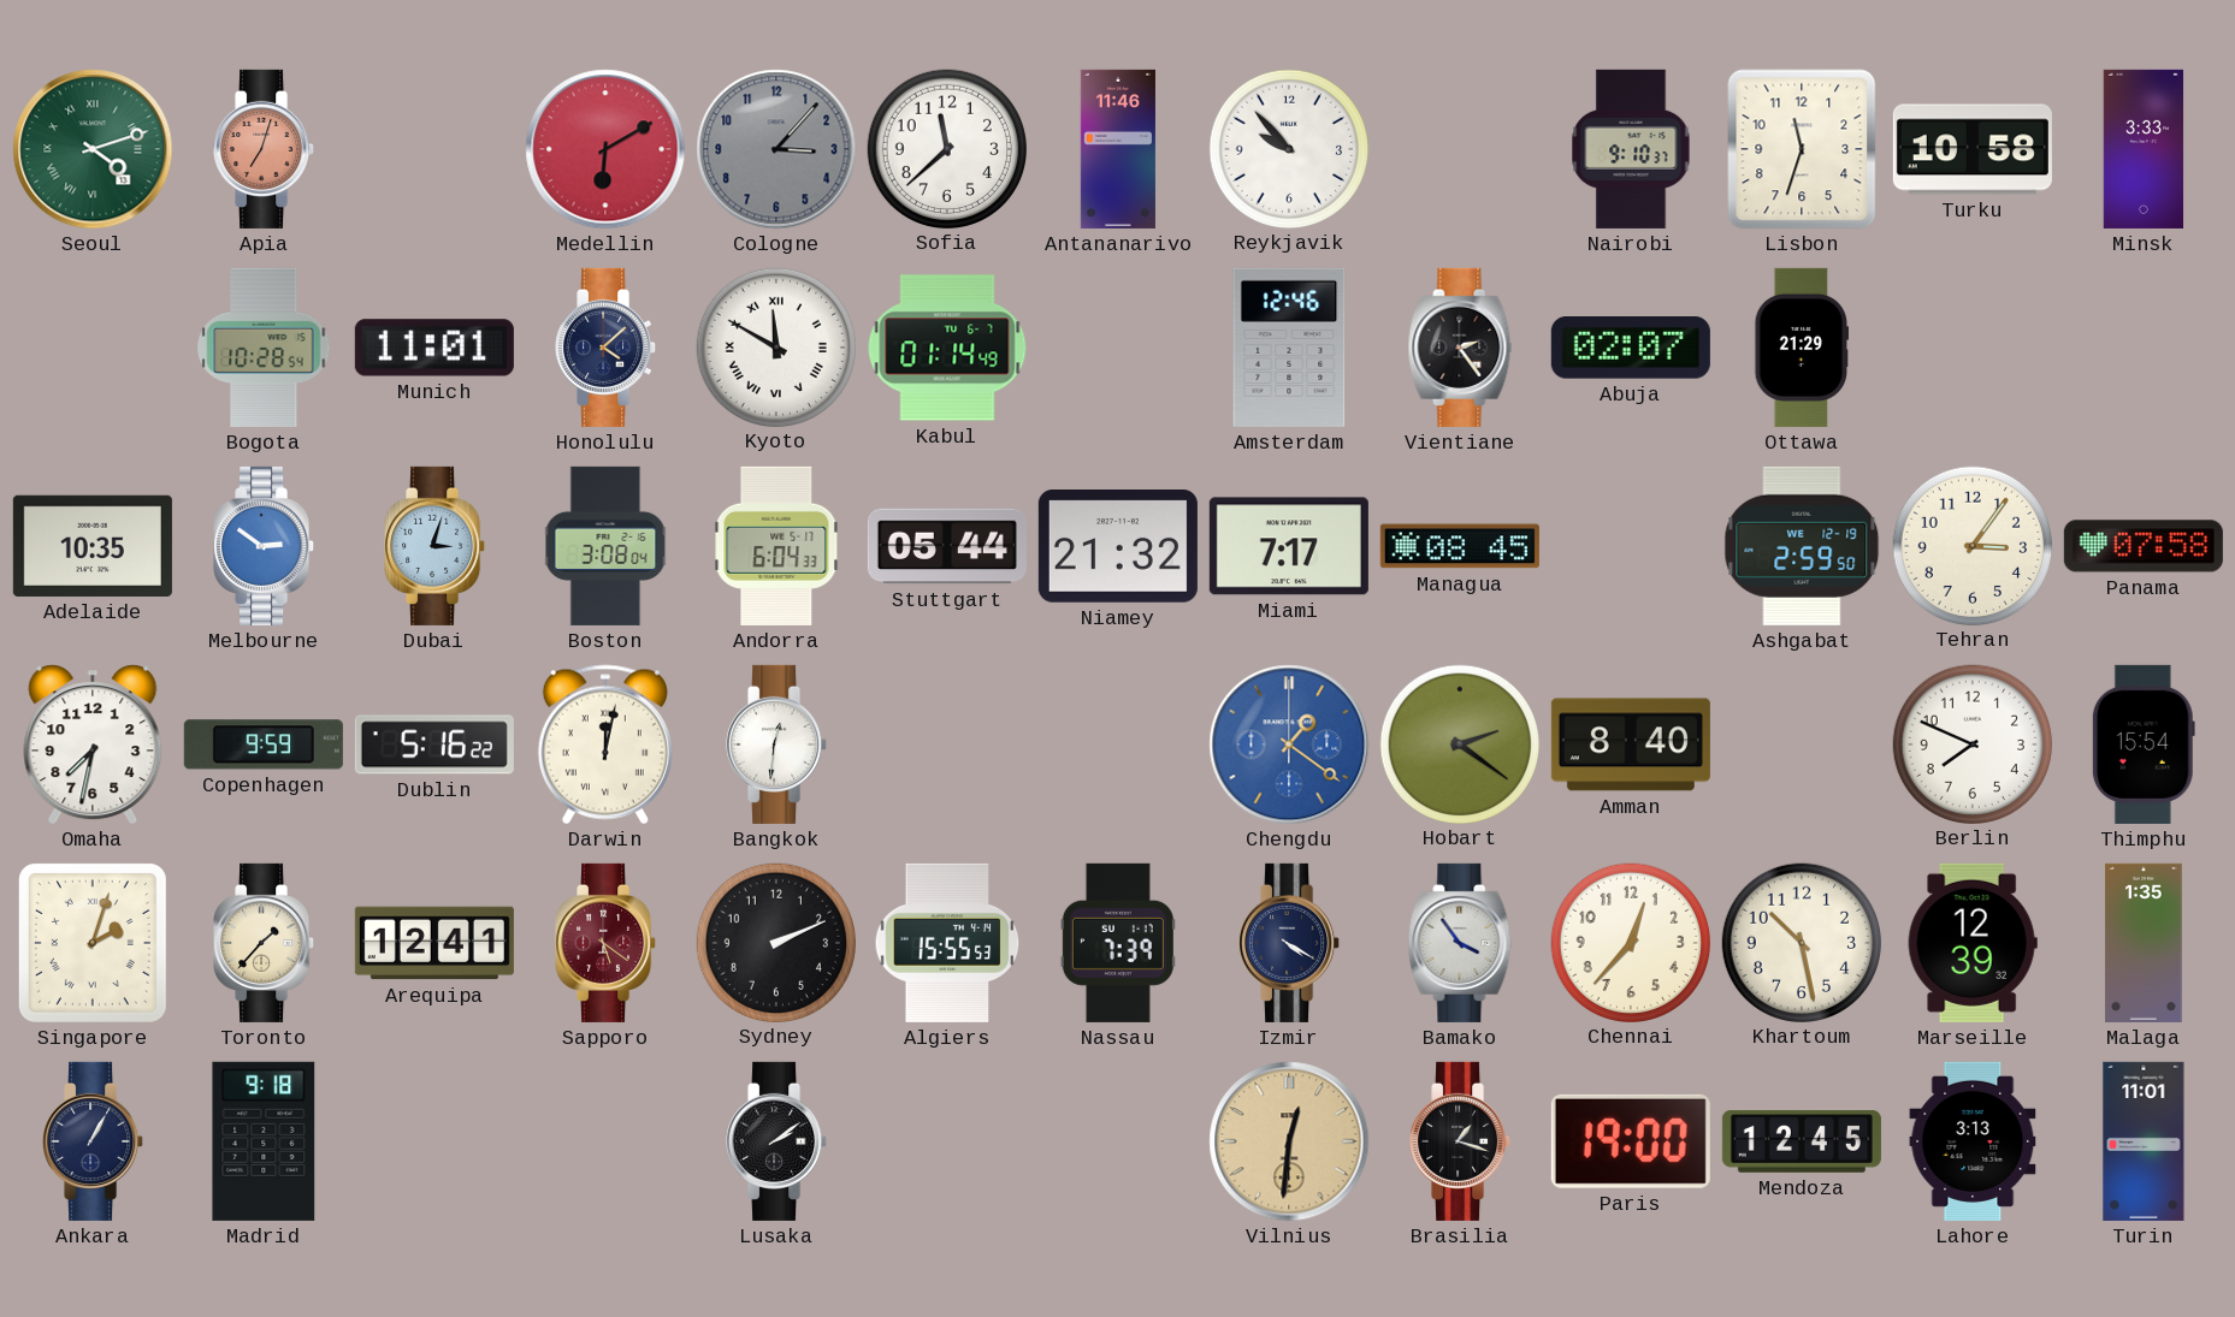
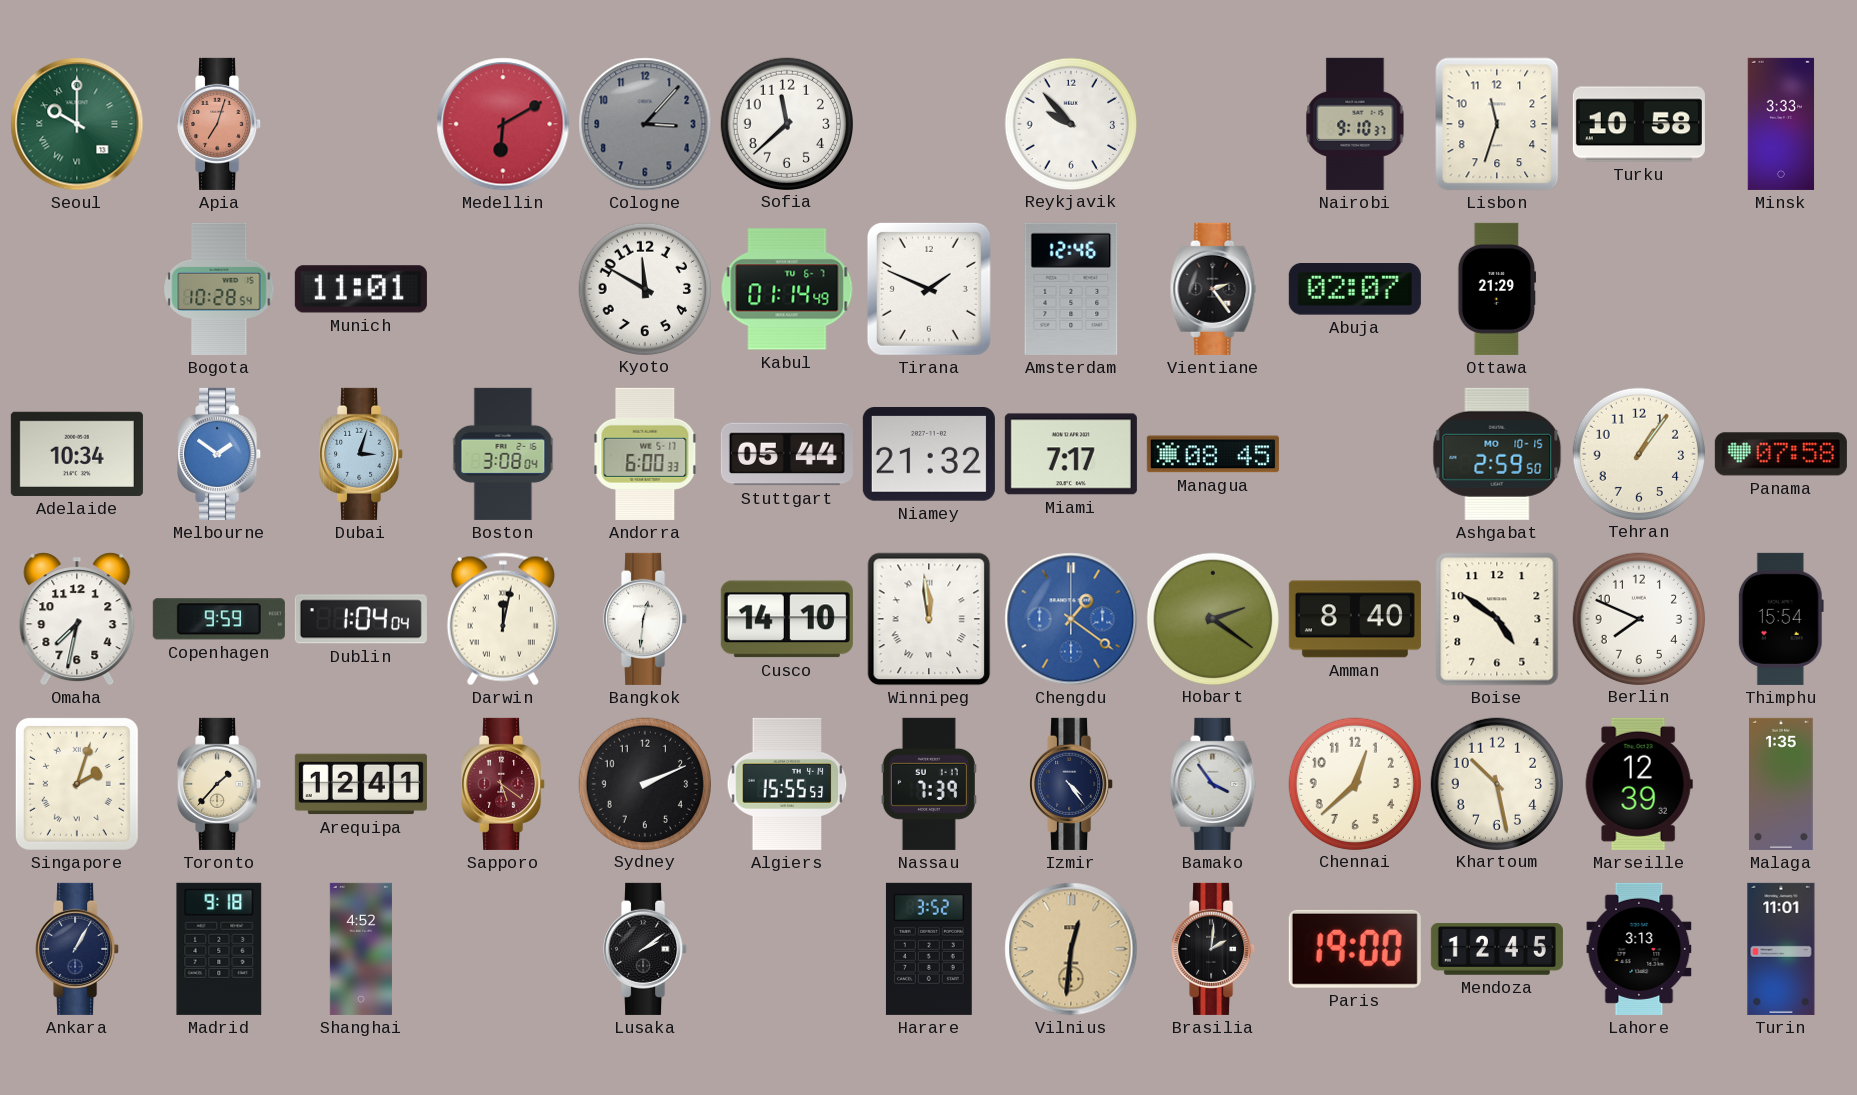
Seoul: 4:12 -> 10:00
Antananarivo: 11:46 -> none
Honolulu: 4:08 -> none
Kyoto numerals: Roman -> Arabic
Tirana: none -> 1:49
Adelaide: 10:35 -> 10:34
Melbourne: 2:51 -> 1:51
Andorra: 6:04 -> 6:00
Ashgabat date: WE 12-19 -> MO 10-15
Tehran: 3:06 -> 1:06
Dublin: 5:16 -> 1:04
Cusco: none -> 14:10
Winnipeg: none -> 11:59
Boise: none -> 4:51
Izmir: 4:20 -> 4:24
Chennai: 12:37 -> 12:38
Shanghai: none -> 4:52
Harare: none -> 3:52
Brasilia: 1:18 -> 2:01
